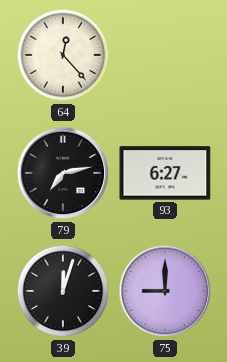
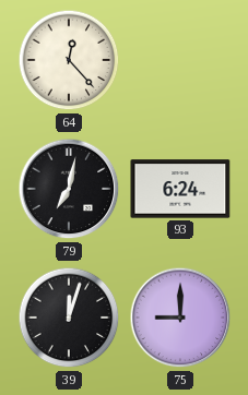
79: 7:13 -> 7:02
93: 6:27 -> 6:24
